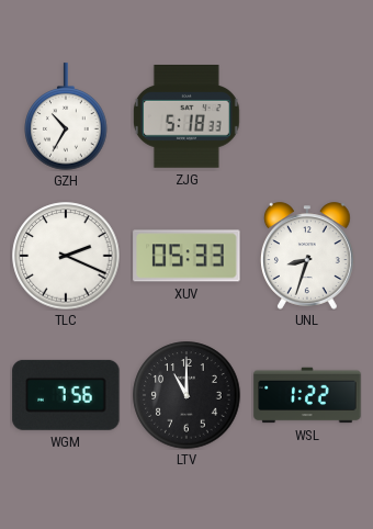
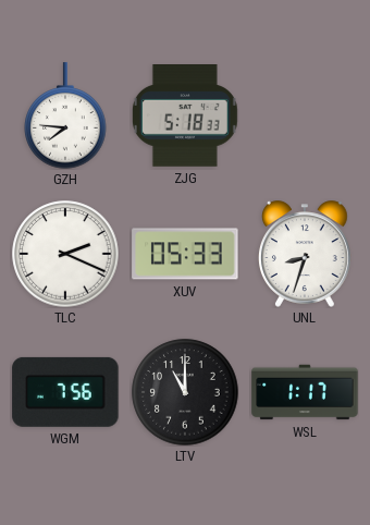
GZH: 10:35 -> 7:46
WSL: 1:22 -> 1:17
